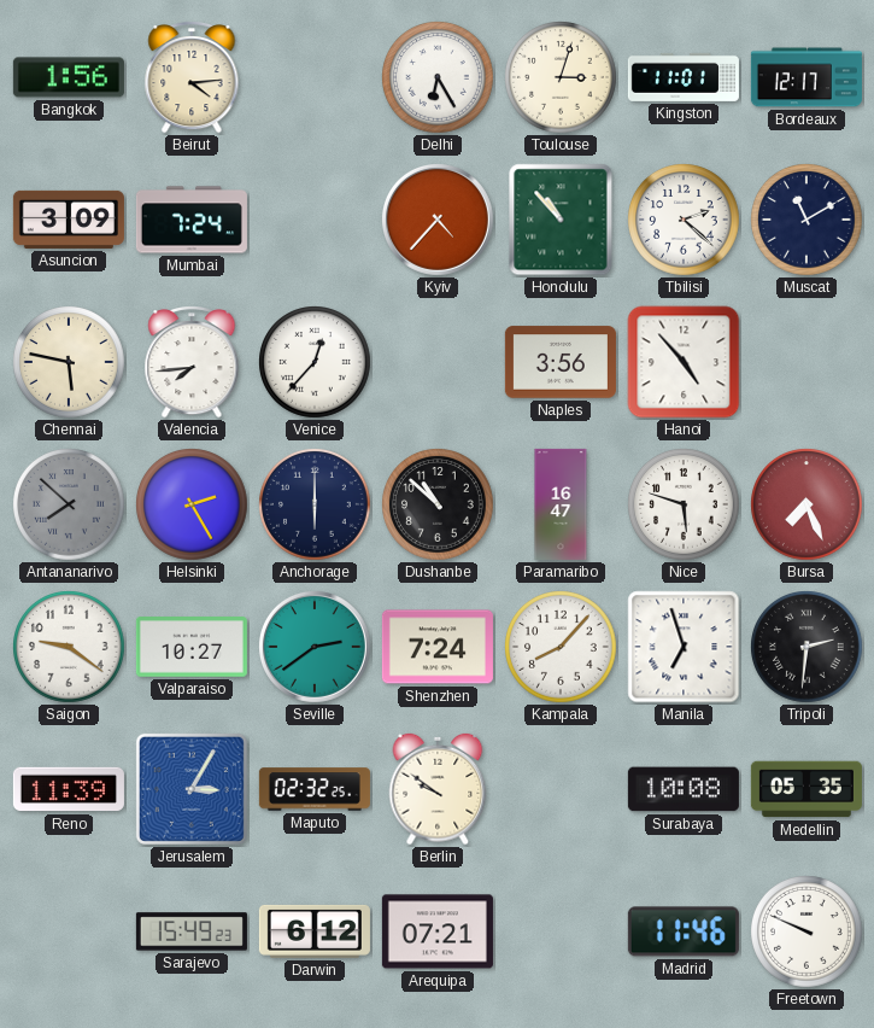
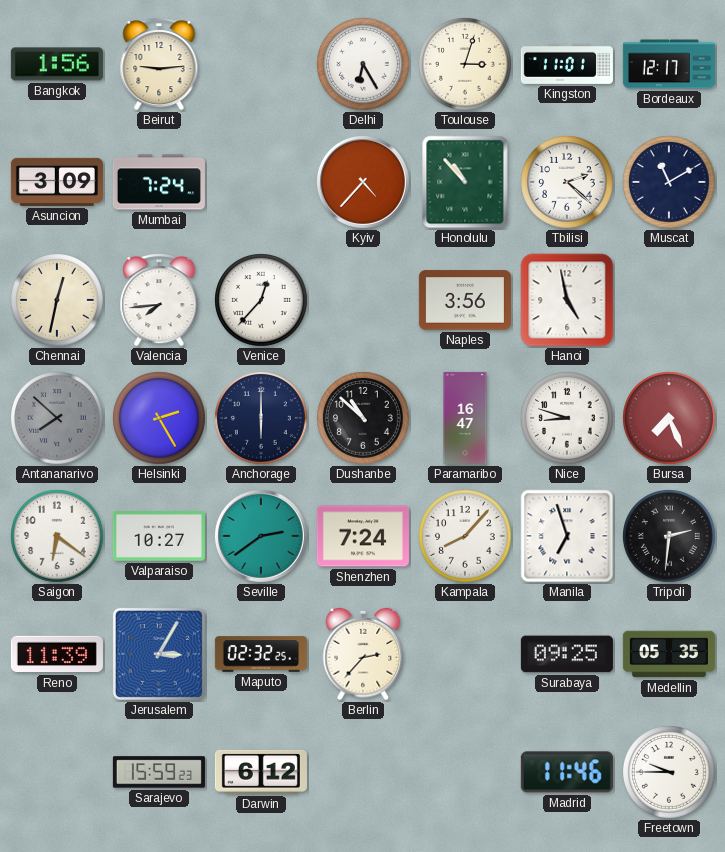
Beirut: 4:14 -> 9:14
Chennai: 5:47 -> 12:32
Hanoi: 4:53 -> 4:58
Nice: 5:48 -> 8:48
Saigon: 9:21 -> 6:21
Berlin: 9:51 -> 2:37
Surabaya: 10:08 -> 09:25
Sarajevo: 15:49 -> 15:59
Arequipa: 07:21 -> none
Freetown: 9:49 -> 9:45
